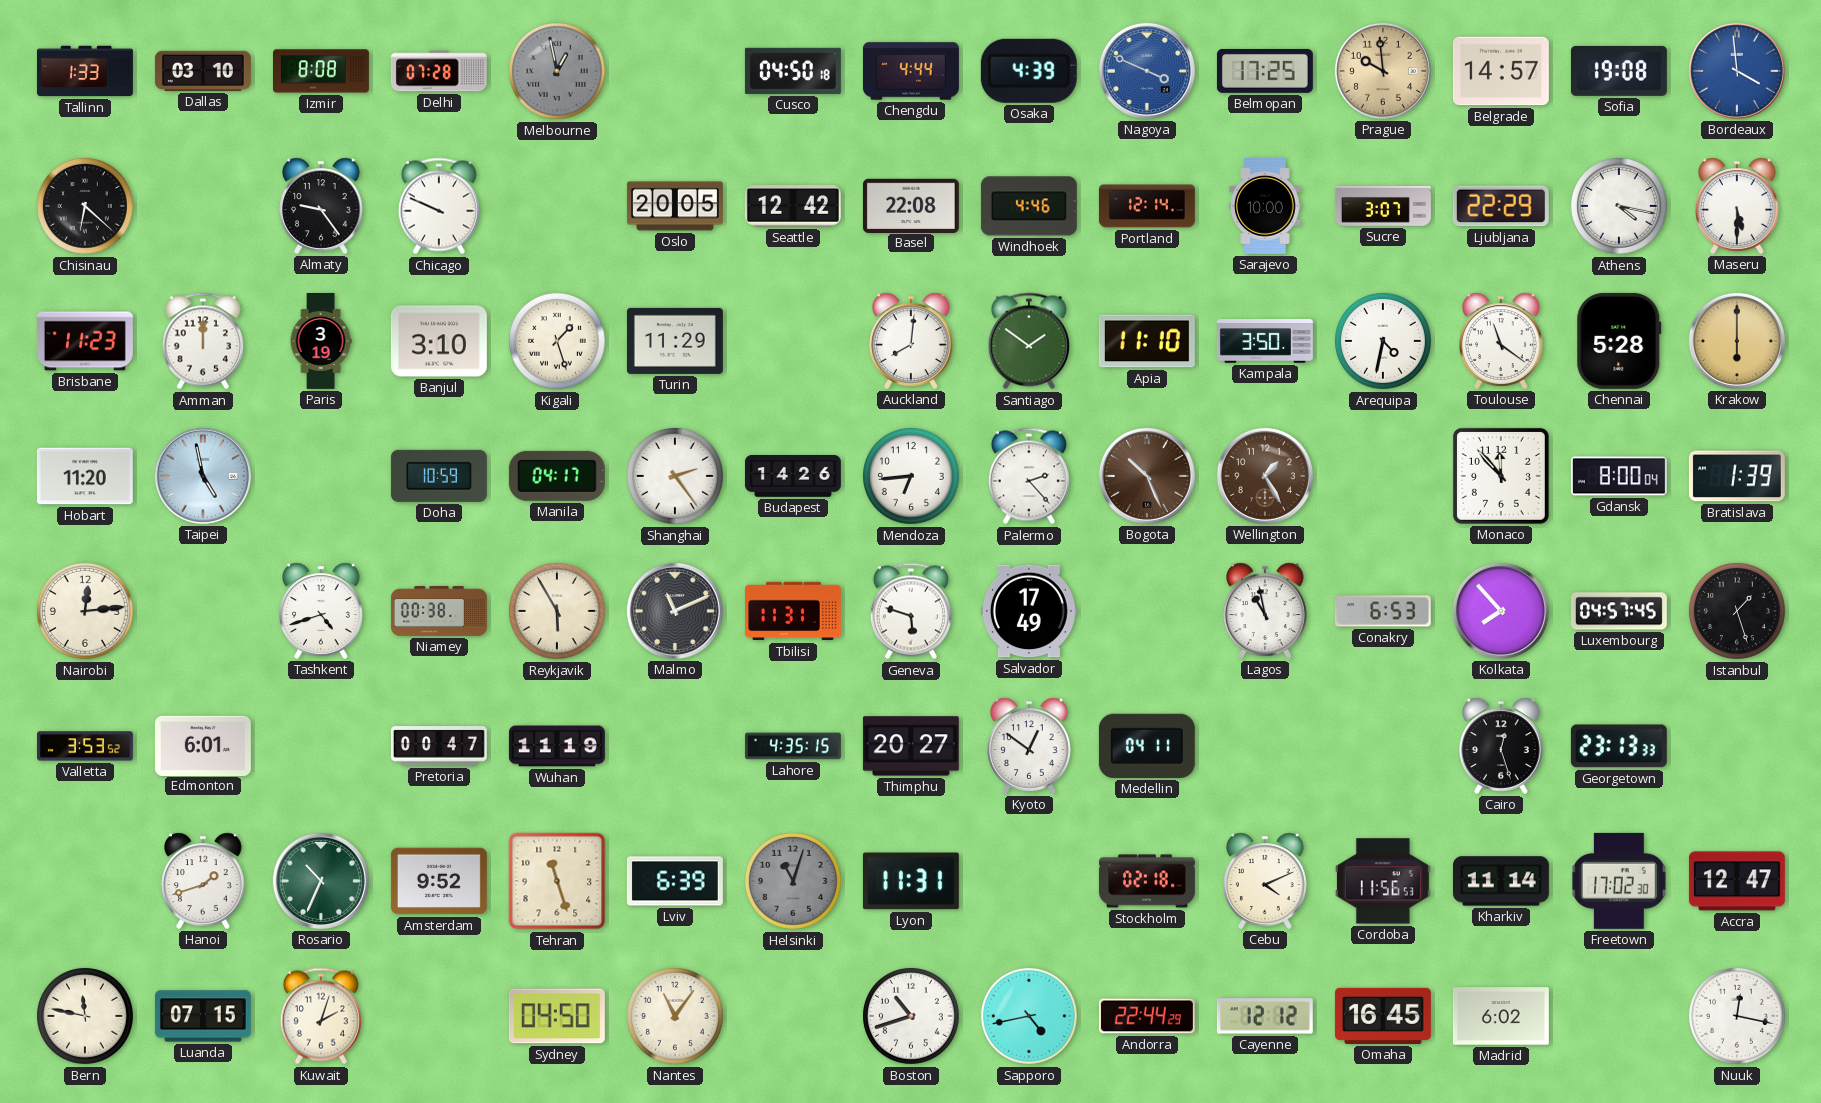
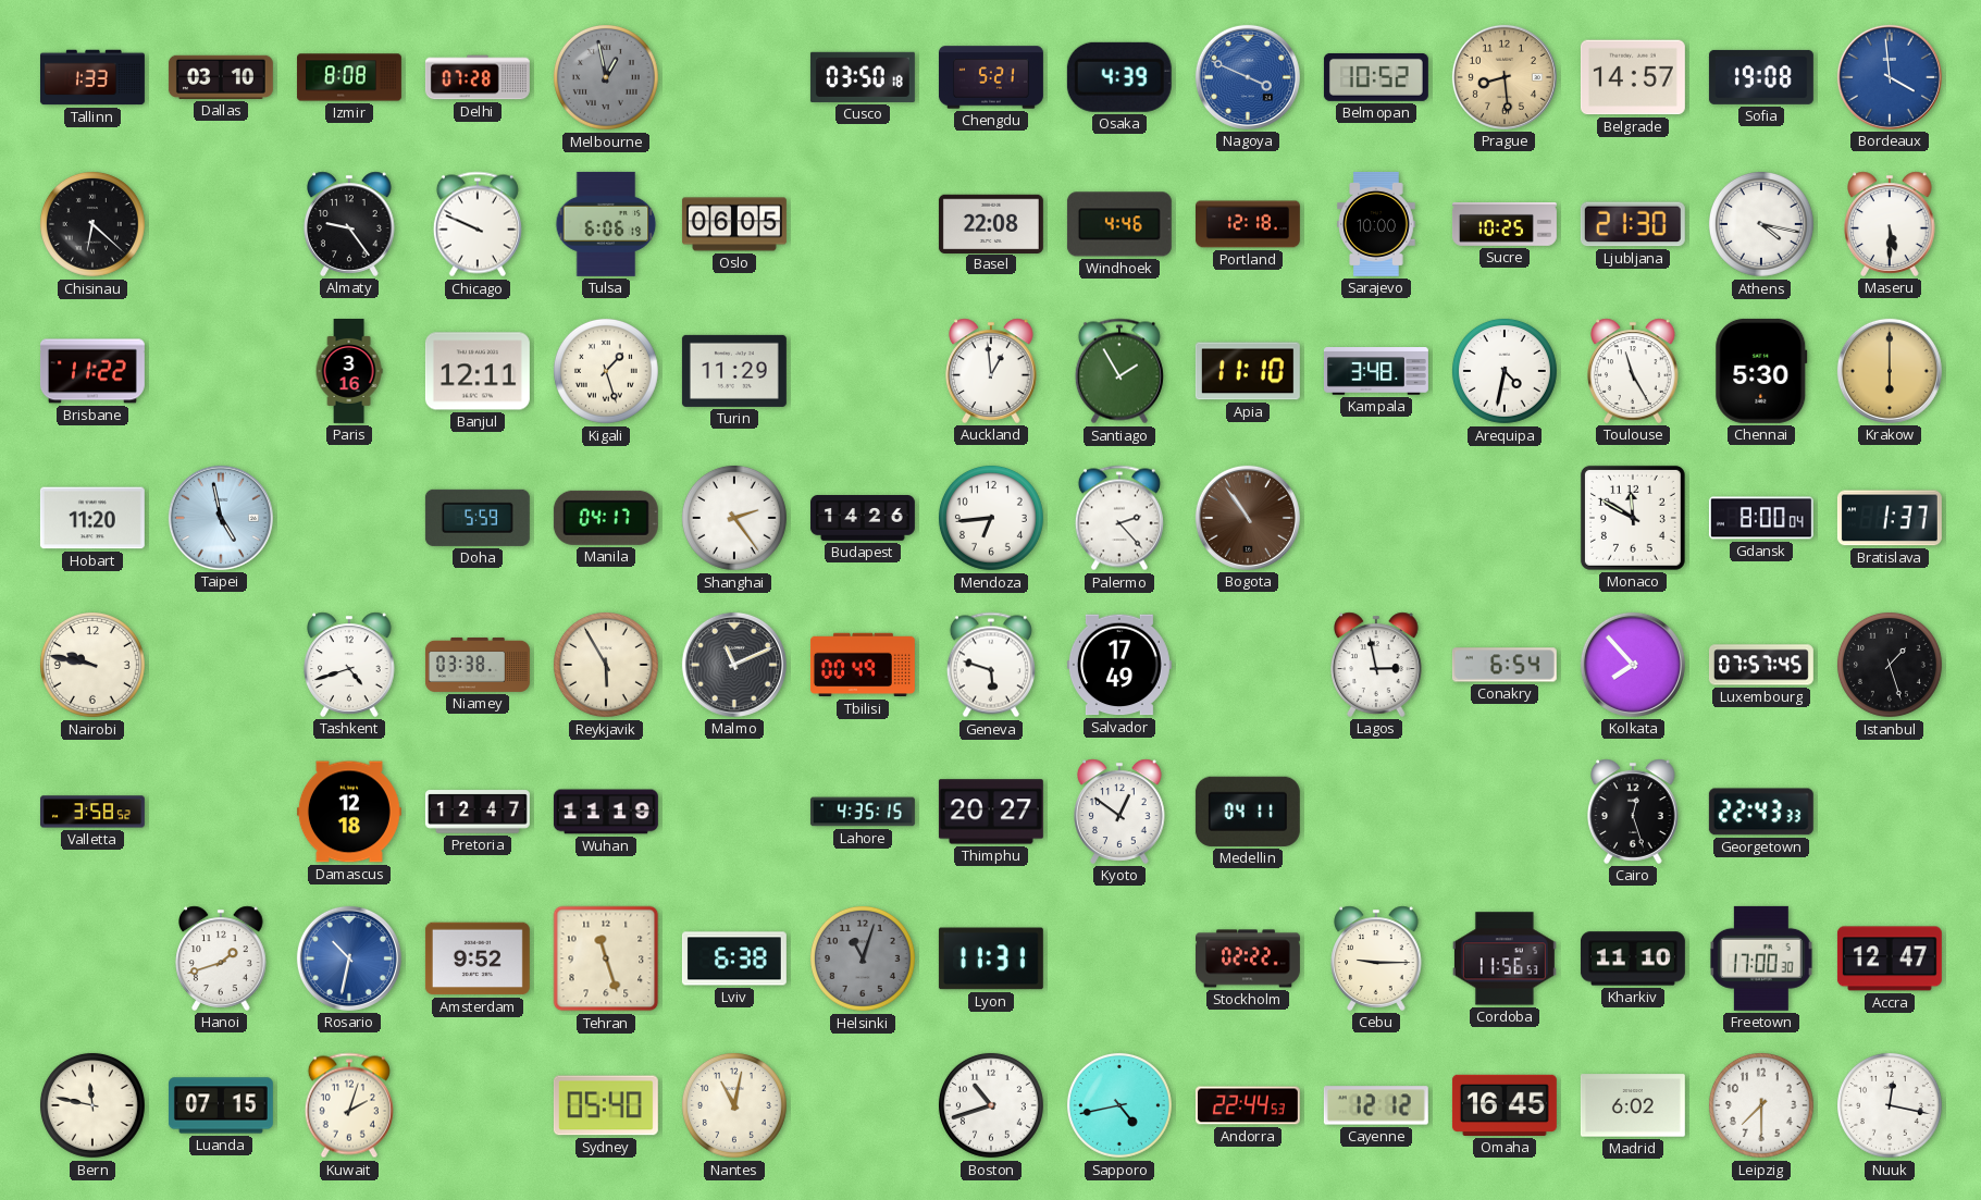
Cusco: 04:50 -> 03:50
Chengdu: 4:44 -> 5:21
Belmopan: 17:25 -> 10:52
Prague: 9:59 -> 8:29
Tulsa: none -> 6:06
Oslo: 20:05 -> 06:05
Seattle: 12:42 -> none
Portland: 12:14 -> 12:18
Sucre: 3:07 -> 10:25
Ljubljana: 22:29 -> 21:30
Brisbane: 11:23 -> 11:22
Amman: 12:00 -> none
Paris: 3:19 -> 3:16
Banjul: 3:10 -> 12:11
Auckland: 8:01 -> 12:59
Santiago: 1:51 -> 1:55
Kampala: 3:50 -> 3:48
Toulouse: 11:21 -> 11:25
Chennai: 5:28 -> 5:30
Doha: 10:59 -> 5:59
Bogota: 10:26 -> 10:54
Wellington: 1:25 -> none
Monaco: 11:53 -> 11:50
Bratislava: 1:39 -> 1:37
Nairobi: 12:14 -> 9:47
Niamey: 00:38 -> 03:38
Tbilisi: 11:31 -> 00:49
Lagos: 10:58 -> 2:58
Conakry: 6:53 -> 6:54
Luxembourg: 04:57 -> 07:57
Valletta: 3:53 -> 3:58
Edmonton: 6:01 -> none
Damascus: none -> 12:18
Pretoria: 00:47 -> 12:47
Georgetown: 23:13 -> 22:43
Rosario: 10:34 -> 10:32
Rosario dial: green -> blue
Lviv: 6:39 -> 6:38
Stockholm: 02:18 -> 02:22
Cebu: 4:11 -> 9:15
Kharkiv: 11:14 -> 11:10
Freetown: 17:02 -> 17:00
Sydney: 04:50 -> 05:40
Nantes: 11:06 -> 11:02
Andorra: 22:44:29 -> 22:44:53
Leipzig: none -> 7:30
